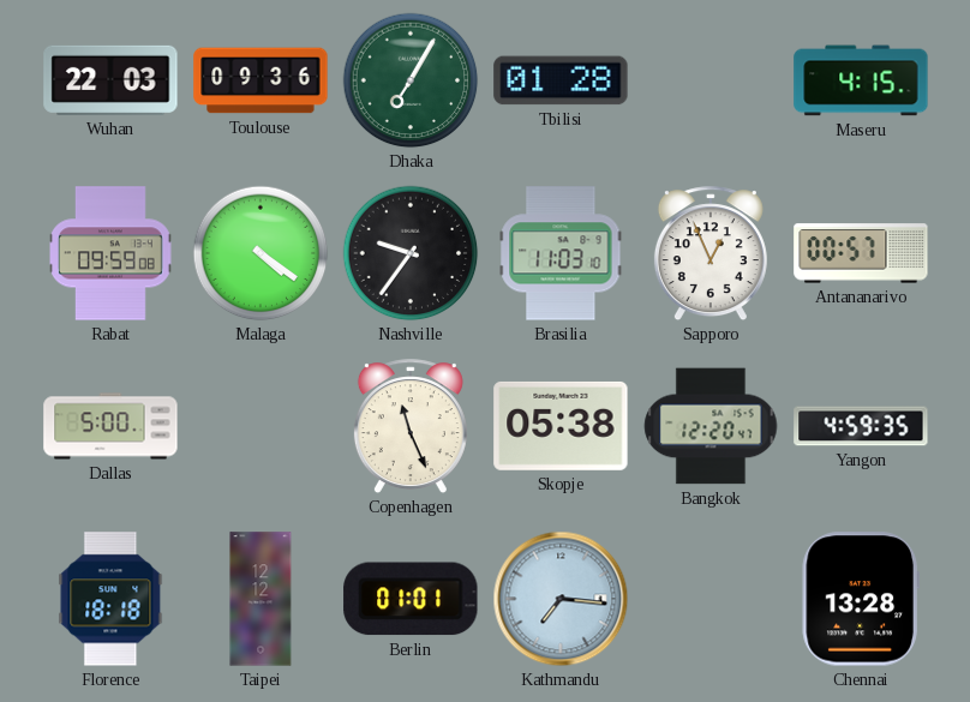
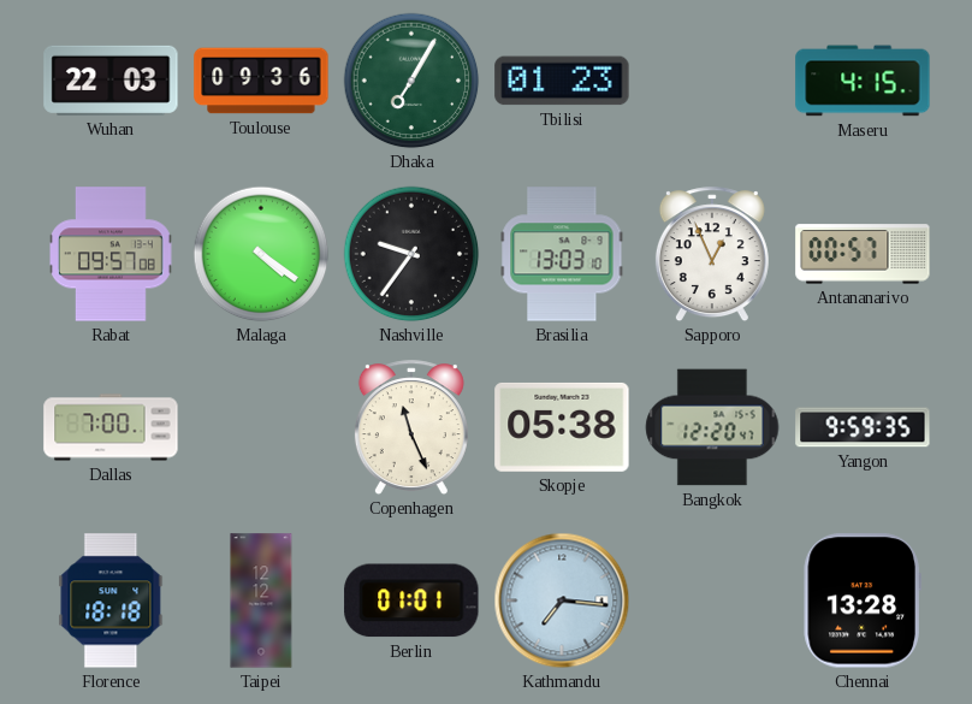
Tbilisi: 01:28 -> 01:23
Rabat: 09:59 -> 09:57
Brasilia: 11:03 -> 13:03
Dallas: 5:00 -> 7:00
Yangon: 4:59 -> 9:59
